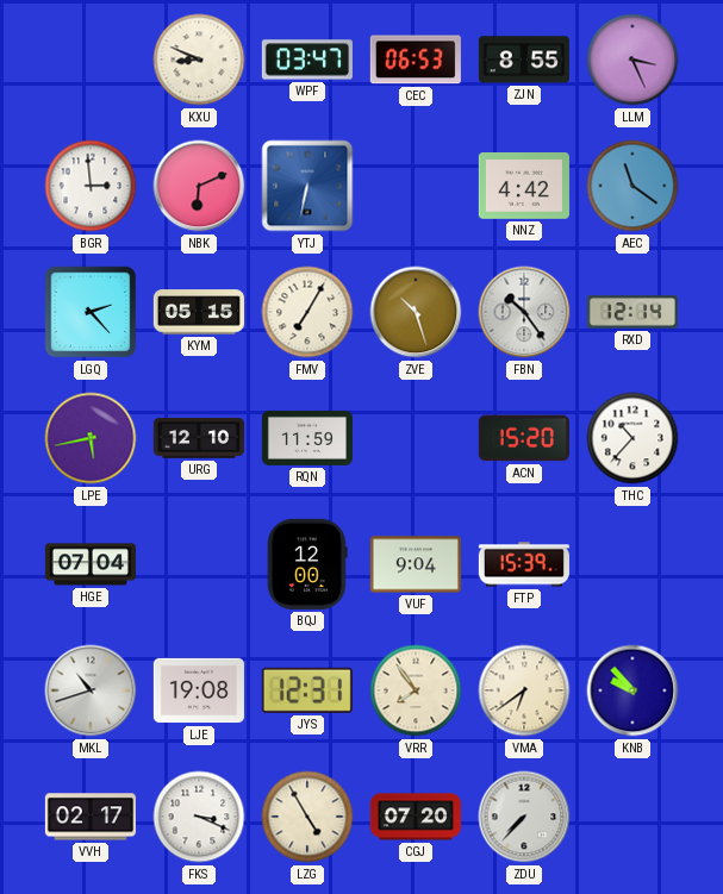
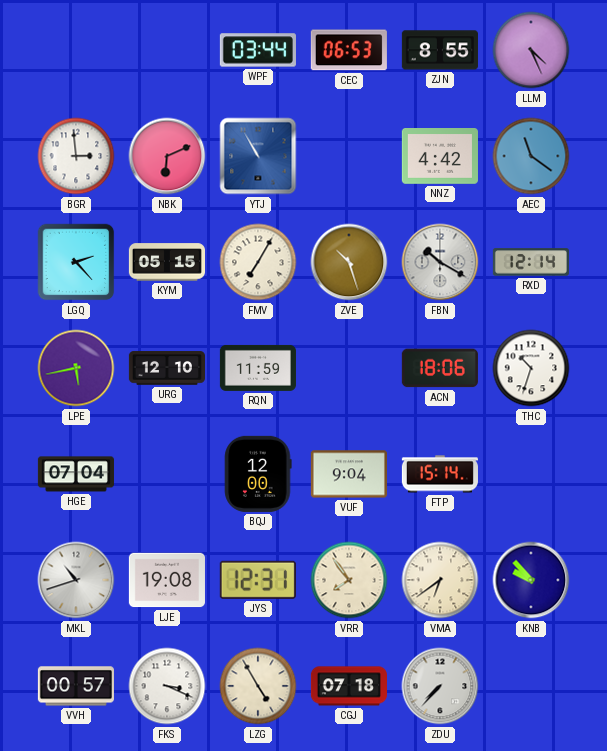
KXU: 8:49 -> none
WPF: 03:47 -> 03:44
LLM: 3:26 -> 4:26
YTJ: 6:32 -> 10:55
FBN: 10:24 -> 10:20
ACN: 15:20 -> 18:06
THC: 10:37 -> 10:33
FTP: 15:39 -> 15:14
VVH: 02:17 -> 00:57
CGJ: 07:20 -> 07:18
